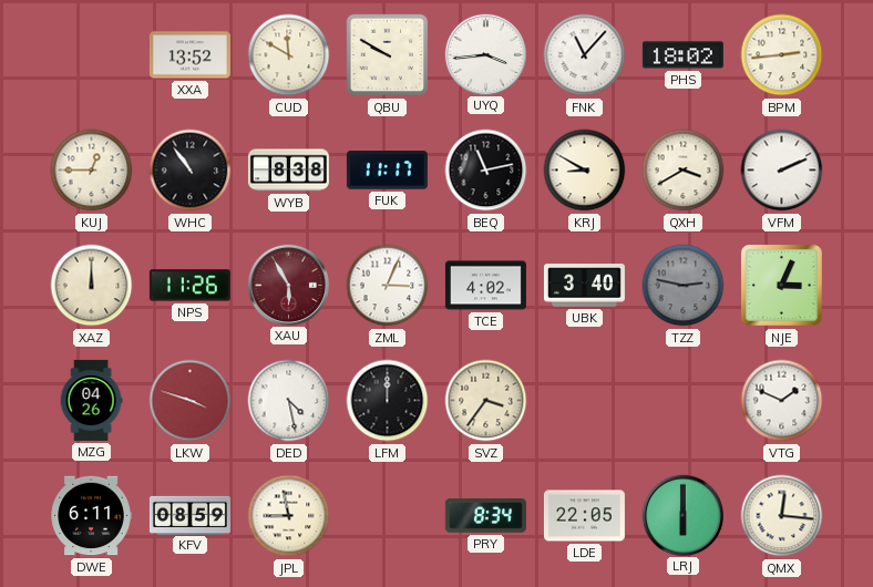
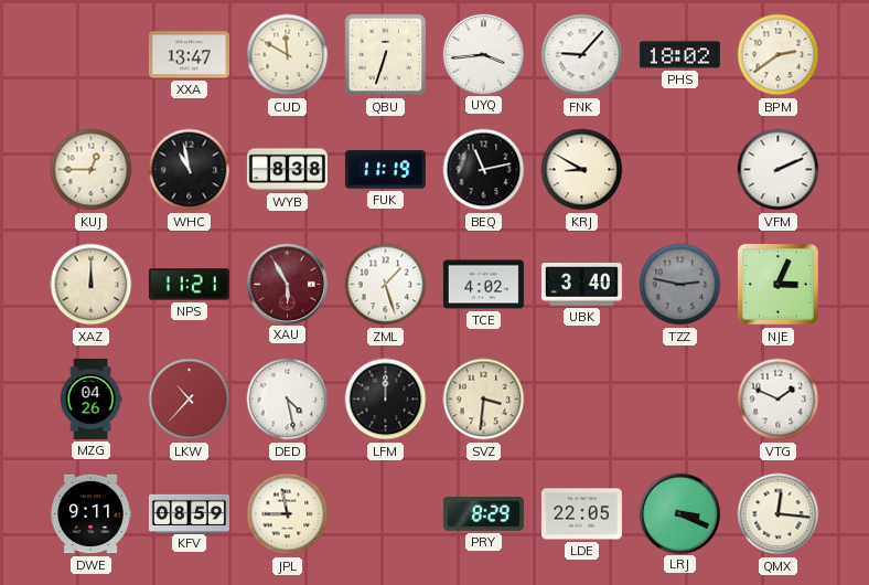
XXA: 13:52 -> 13:47
QBU: 9:50 -> 6:33
FNK: 11:07 -> 9:07
BPM: 2:44 -> 2:39
WHC: 10:54 -> 10:58
FUK: 11:17 -> 11:19
QXH: 3:40 -> none
NPS: 11:26 -> 11:21
ZML: 3:04 -> 1:27
LKW: 3:48 -> 10:37
SVZ: 3:36 -> 3:31
DWE: 6:11 -> 9:11
PRY: 8:34 -> 8:29
LRJ: 6:00 -> 3:19
